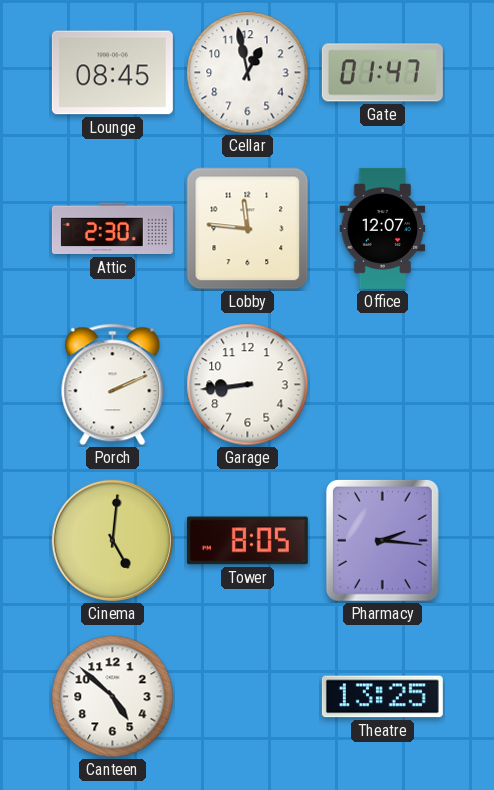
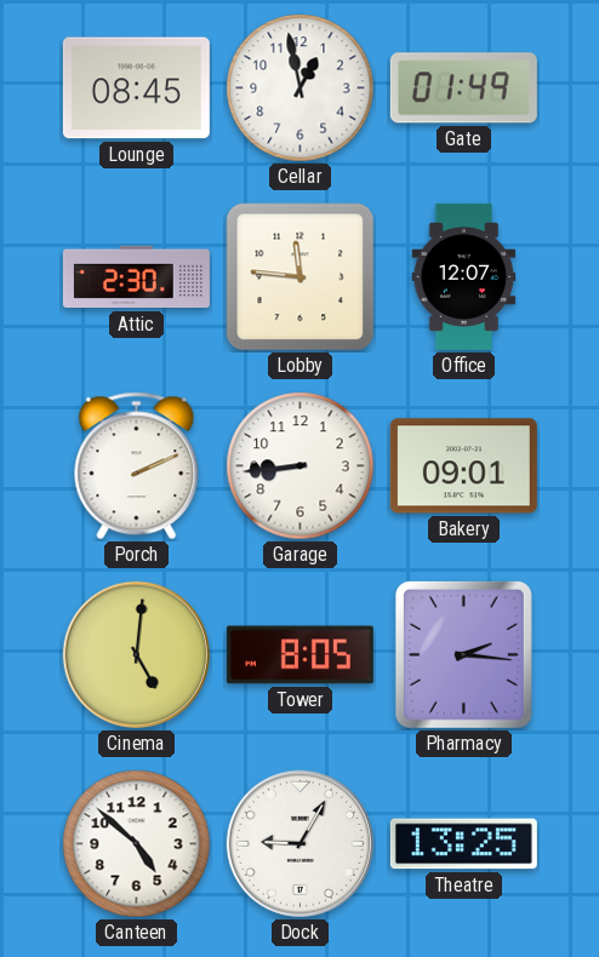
Gate: 01:47 -> 01:49
Bakery: none -> 09:01
Dock: none -> 9:05
